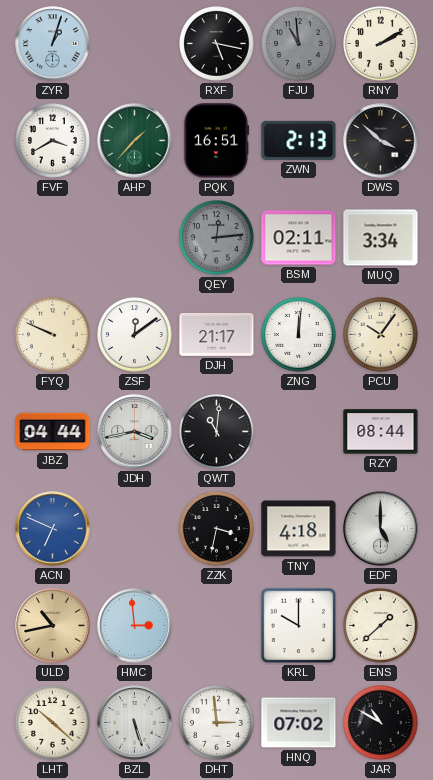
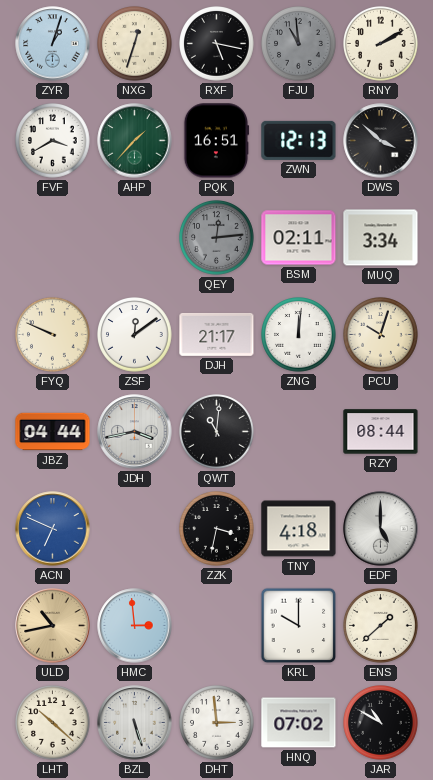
NXG: none -> 12:33
ZWN: 2:13 -> 12:13
PCU: 10:06 -> 10:03
